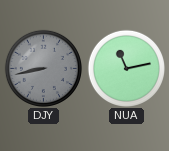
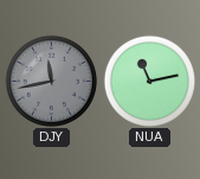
DJY: 8:43 -> 11:43
